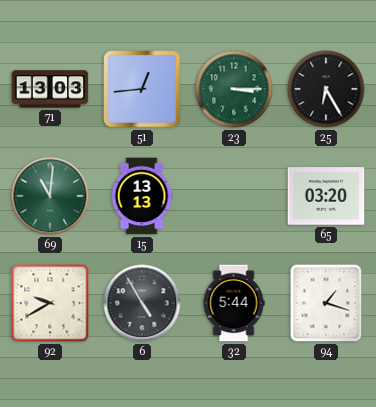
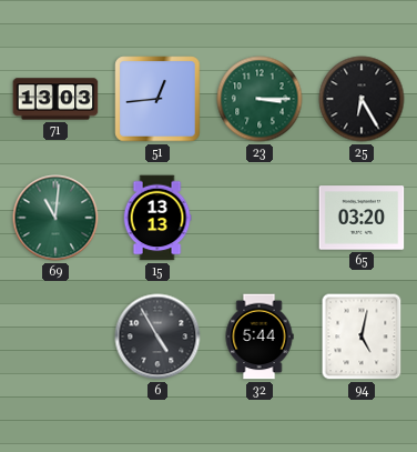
92: 9:40 -> none
94: 1:18 -> 5:02
